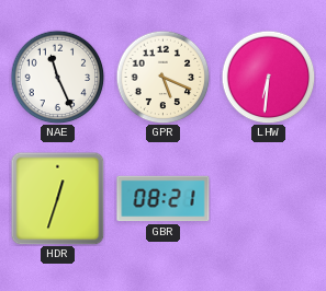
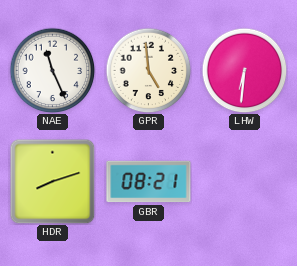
GPR: 5:19 -> 4:59
HDR: 12:33 -> 8:12
